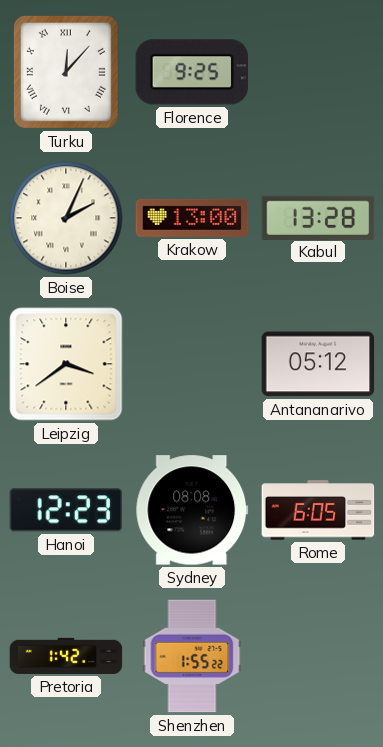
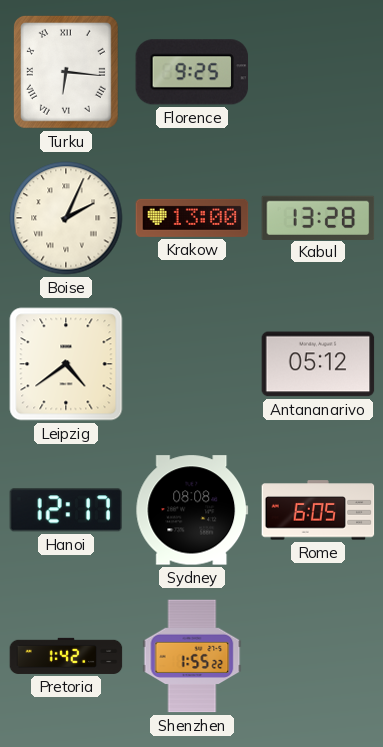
Turku: 12:07 -> 6:16
Leipzig: 3:39 -> 4:39
Hanoi: 12:23 -> 12:17
